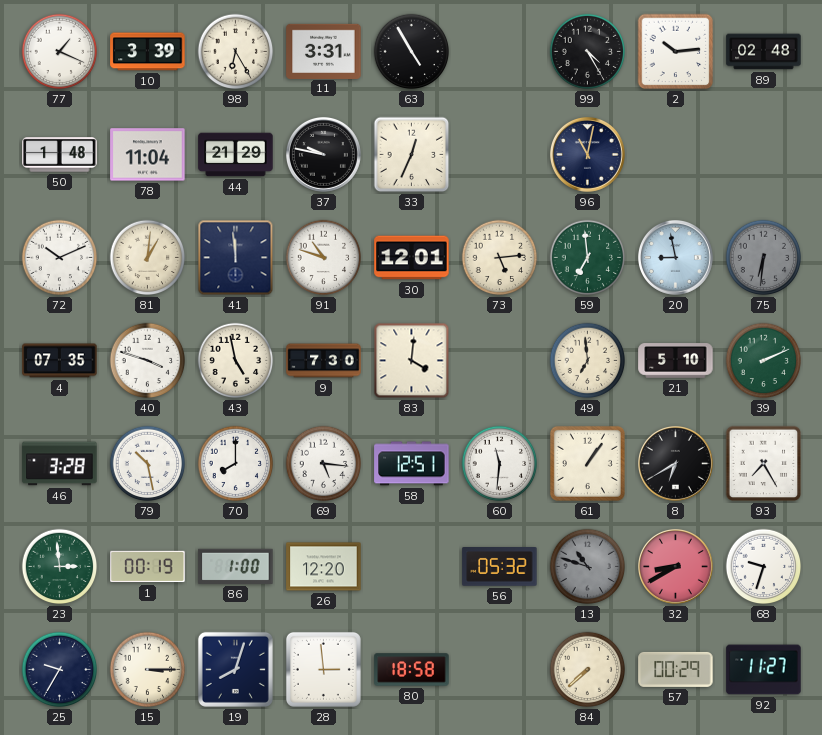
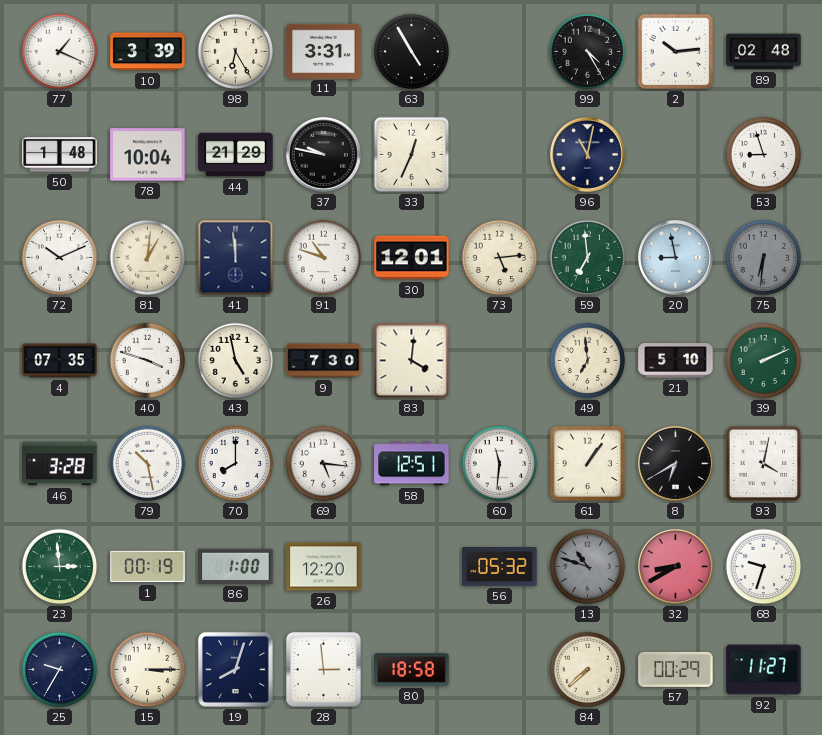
78: 11:04 -> 10:04
53: none -> 8:57
93: 7:25 -> 4:02
